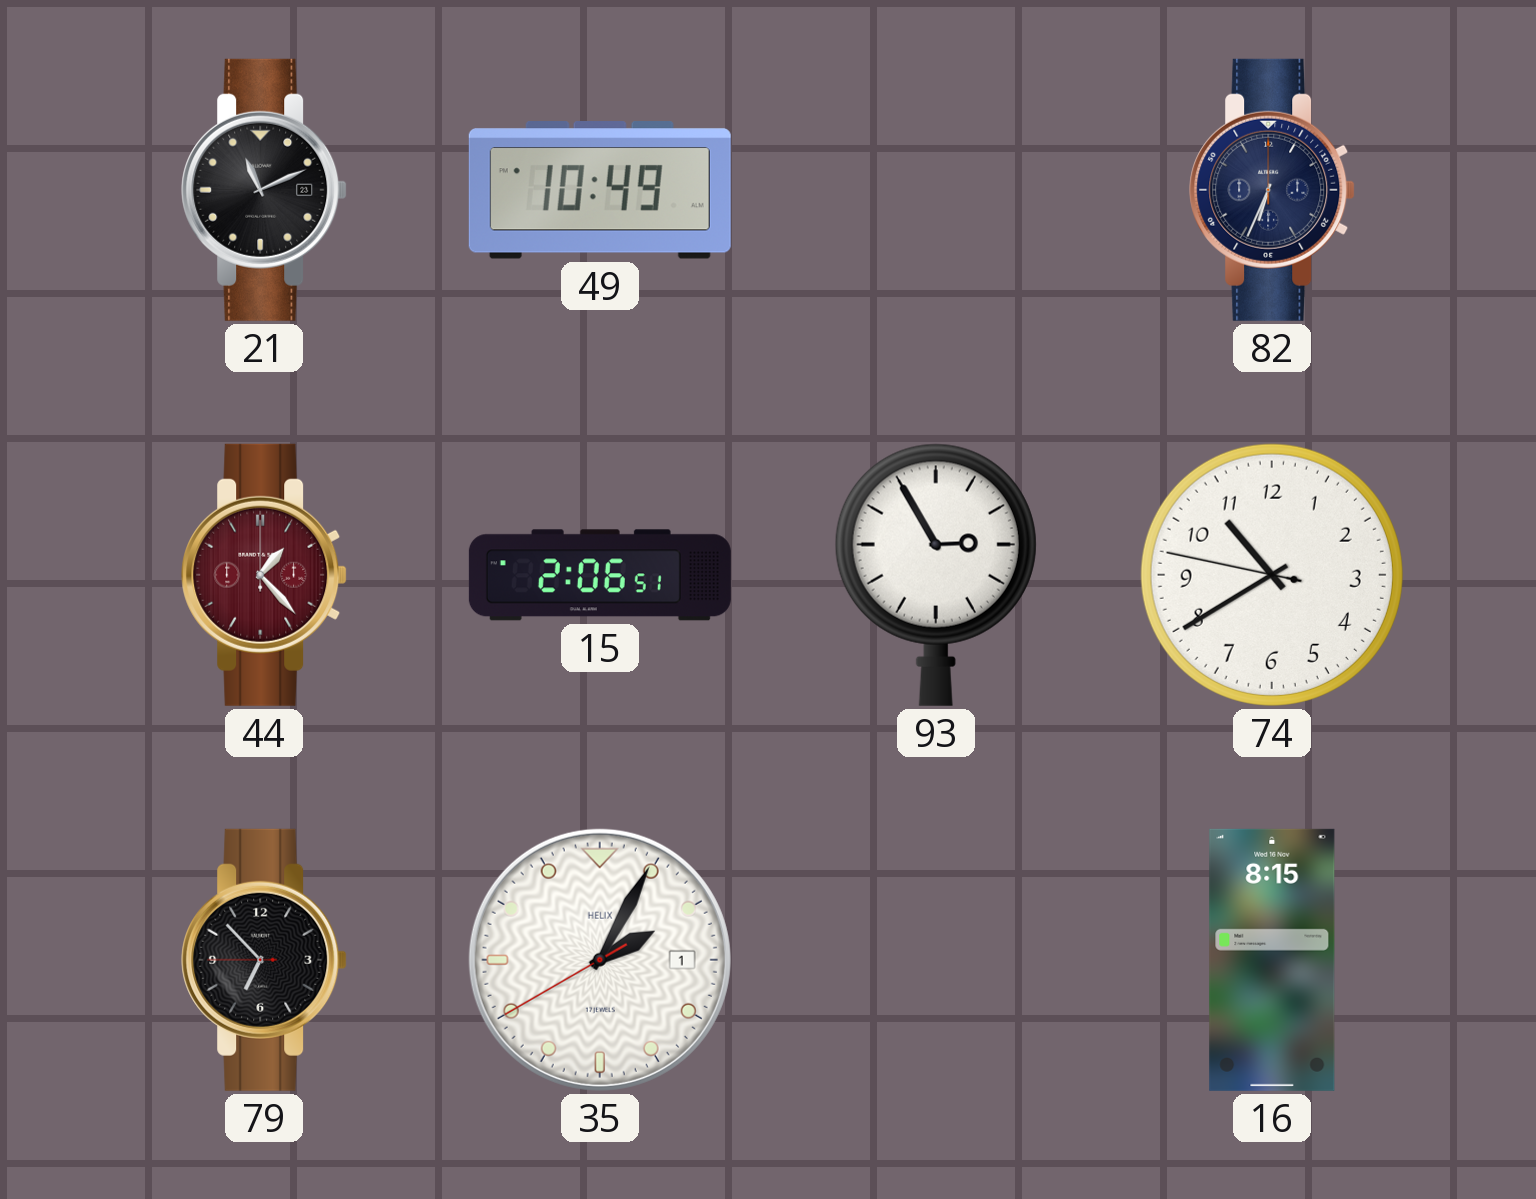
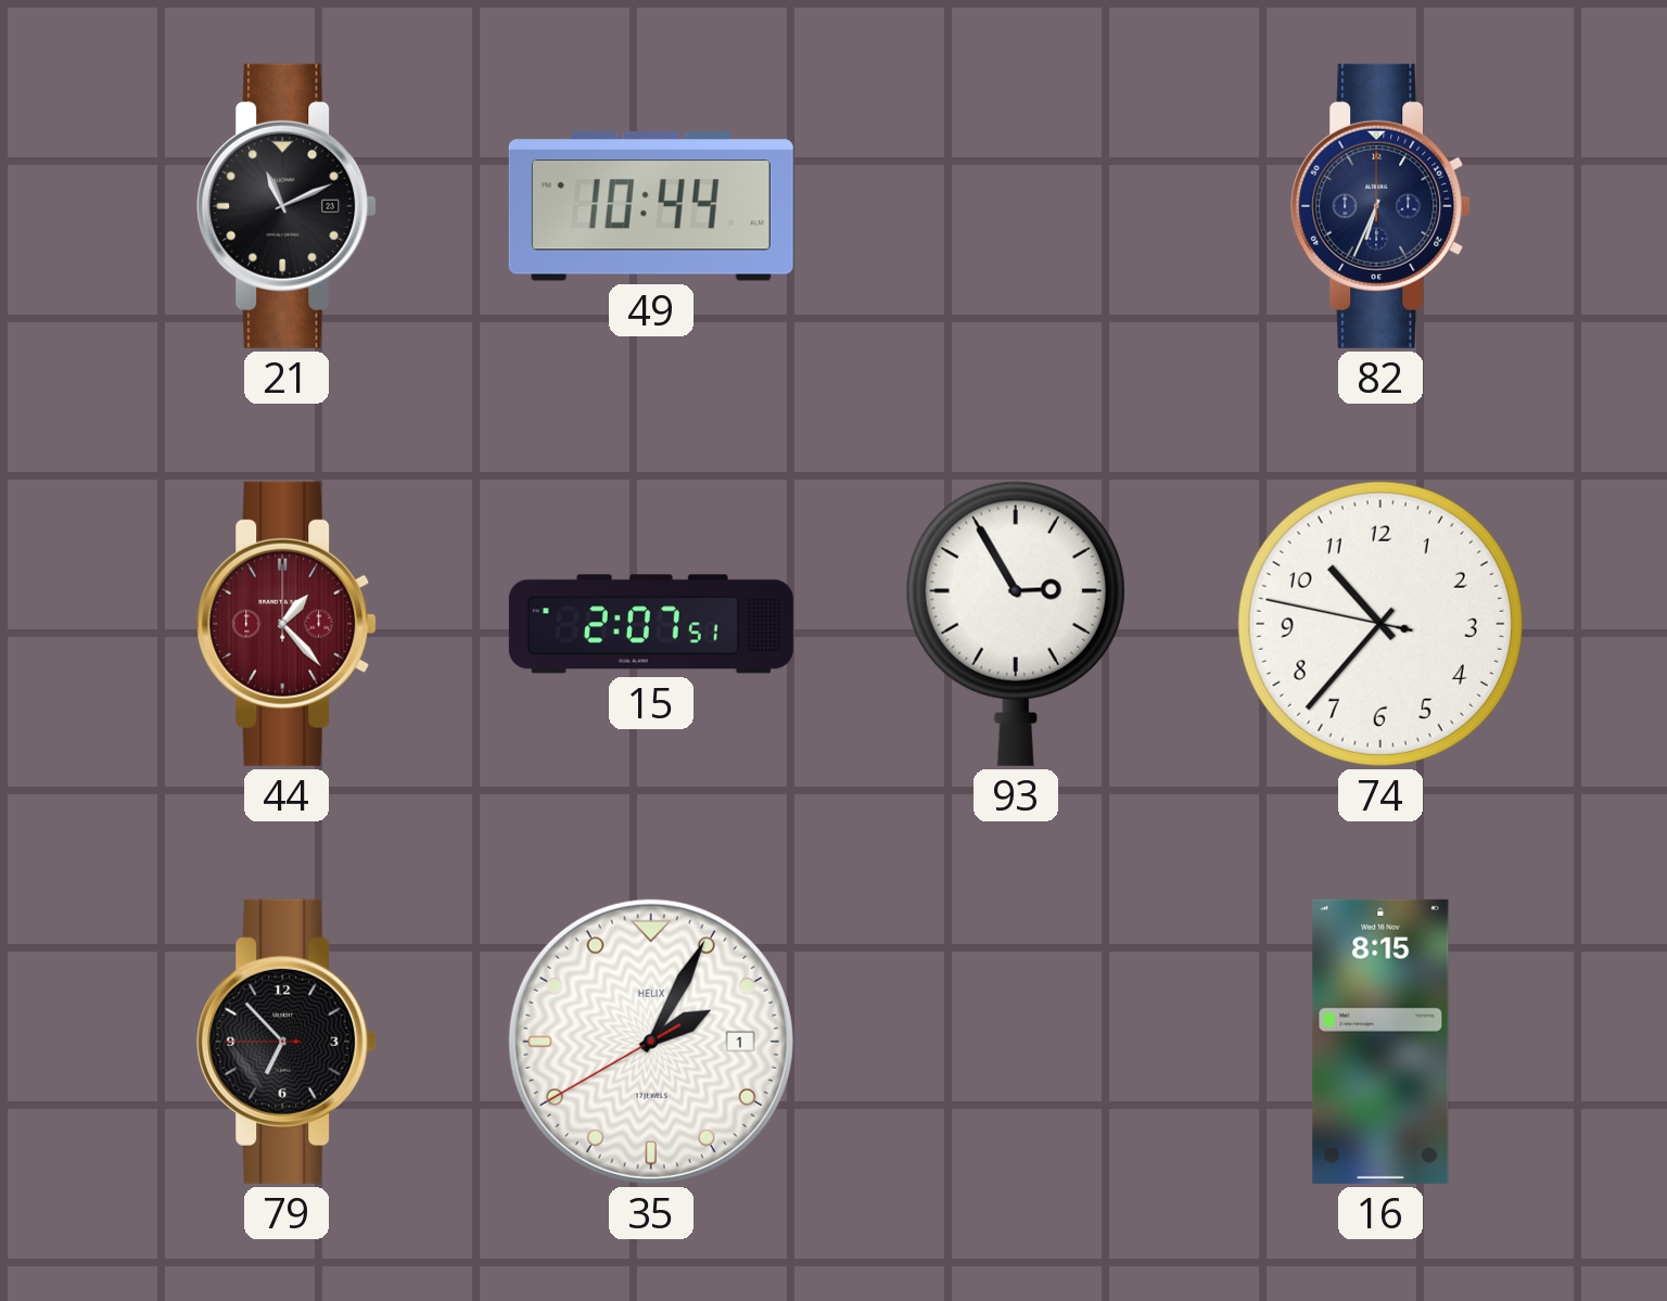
49: 10:49 -> 10:44
15: 2:06 -> 2:07
74: 10:39 -> 10:36
